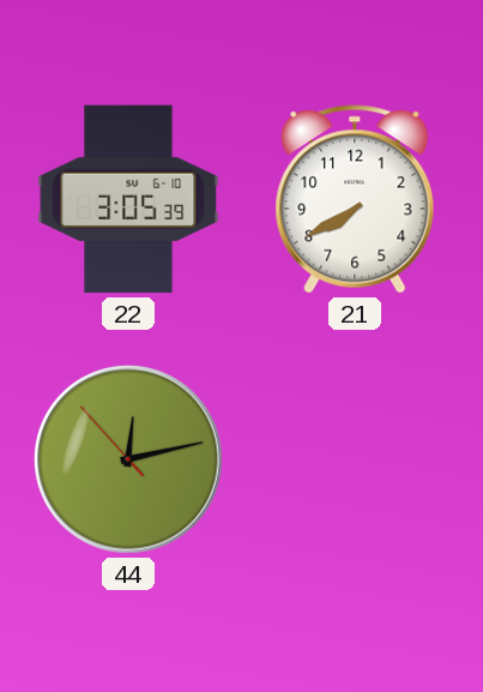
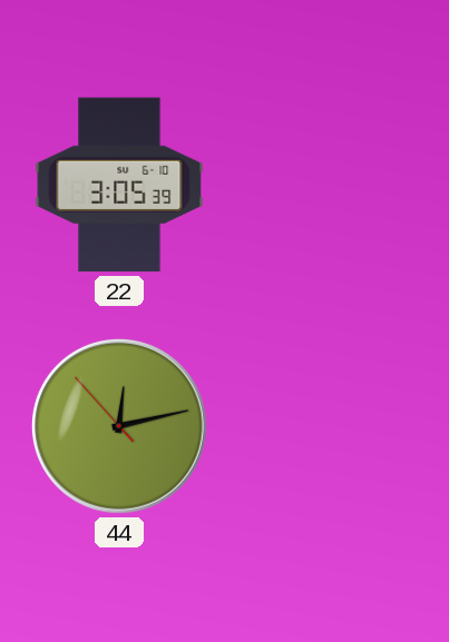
21: 7:40 -> none
